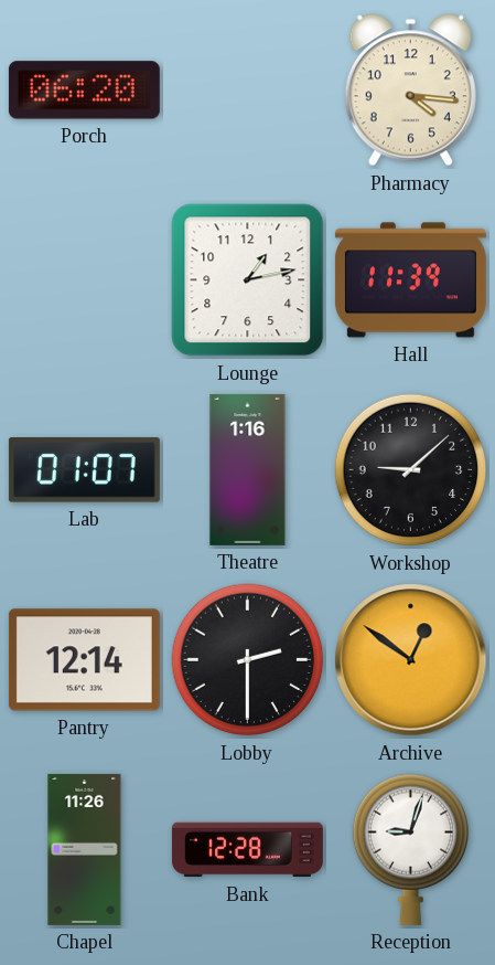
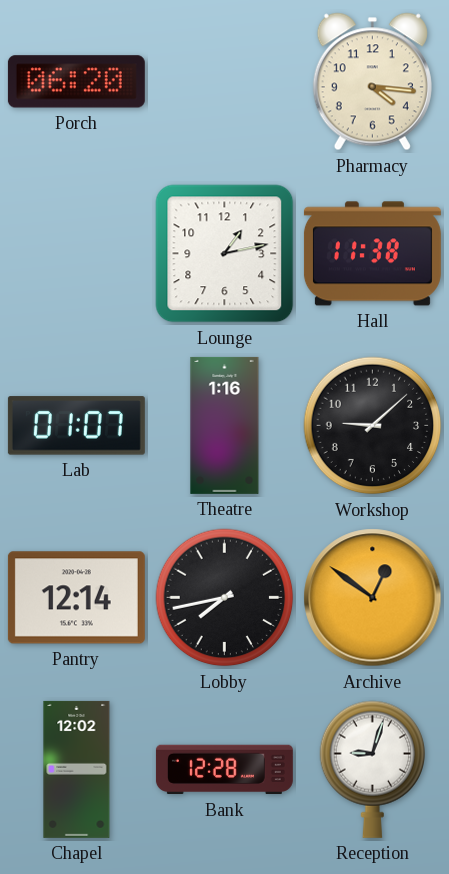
Hall: 11:39 -> 11:38
Lobby: 2:30 -> 7:43
Chapel: 11:26 -> 12:02
